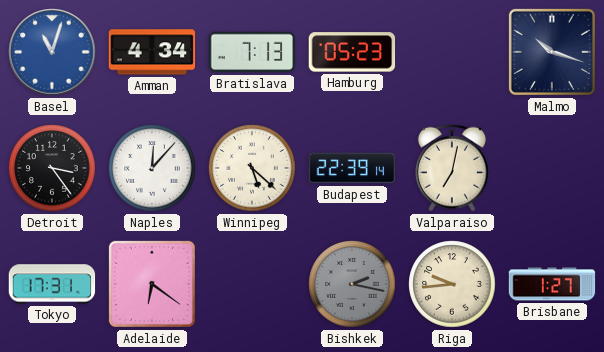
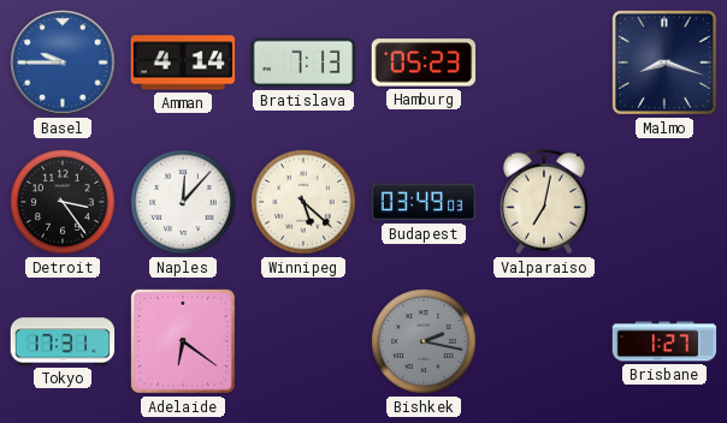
Basel: 11:03 -> 9:45
Amman: 4:34 -> 4:14
Malmo: 10:18 -> 8:18
Budapest: 22:39 -> 03:49
Riga: 9:44 -> none
